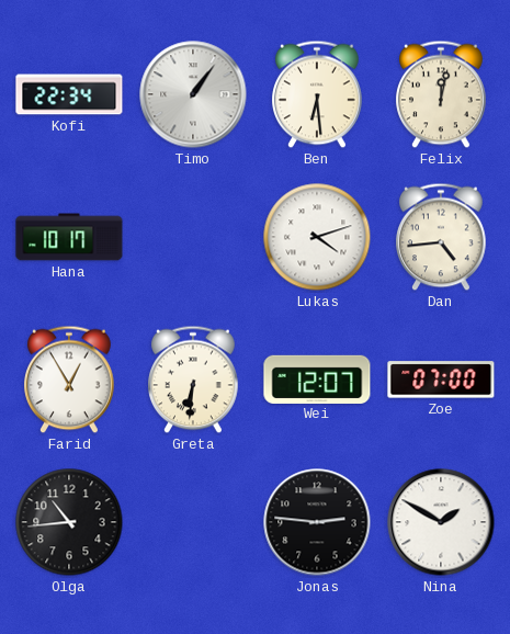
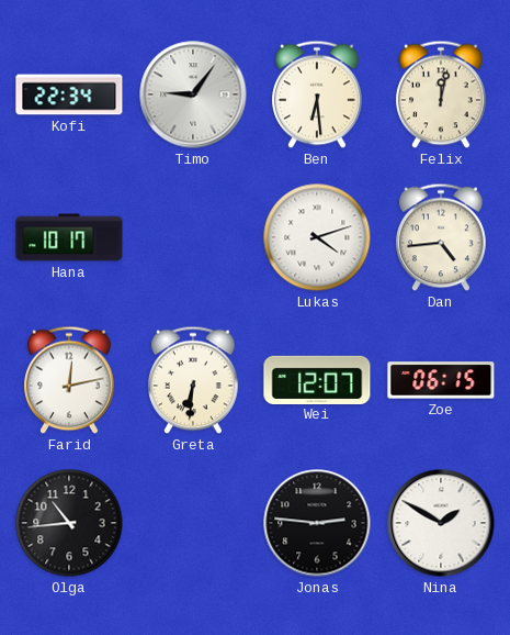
Timo: 1:06 -> 9:06
Farid: 12:55 -> 12:13
Zoe: 07:00 -> 06:15
